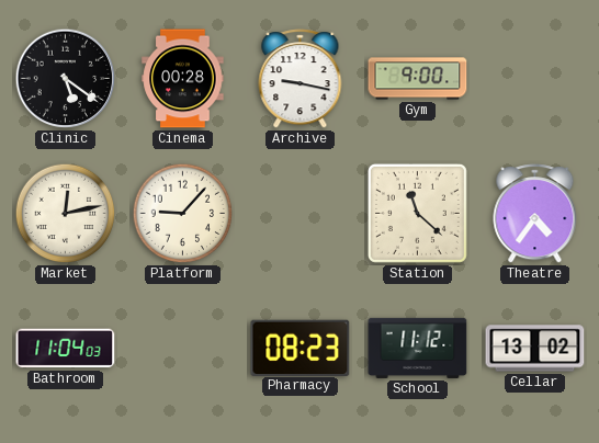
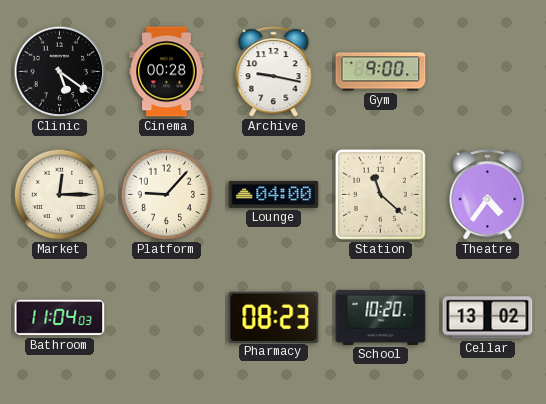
Market: 12:13 -> 12:15
Lounge: none -> 04:00
School: 11:12 -> 10:20
